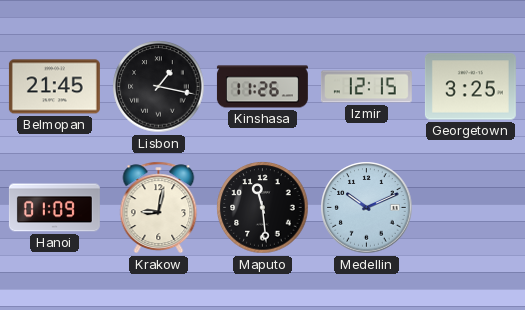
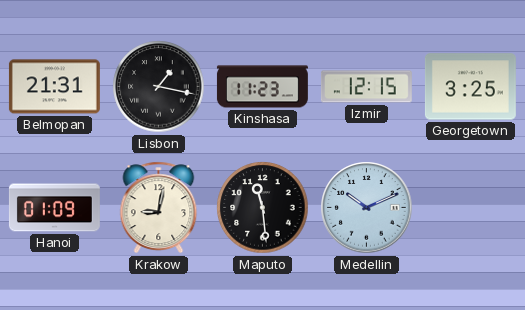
Belmopan: 21:45 -> 21:31
Kinshasa: 11:26 -> 11:23
